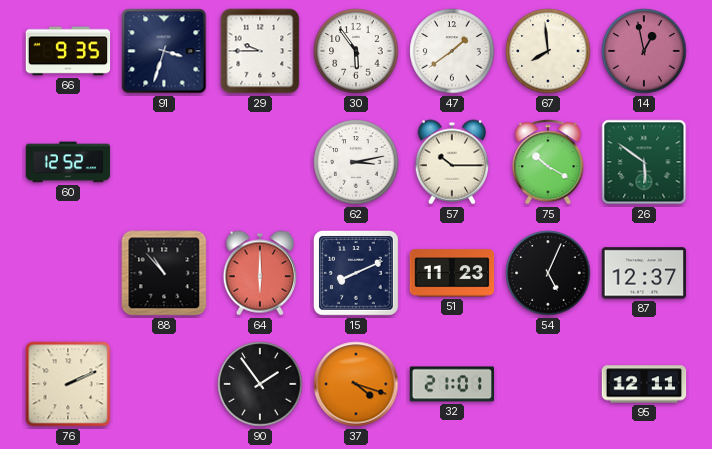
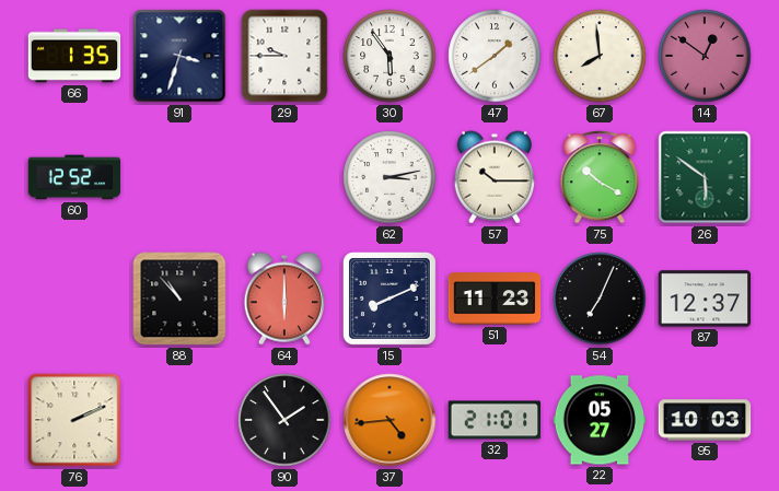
66: 9:35 -> 1:35
14: 12:58 -> 12:51
54: 5:04 -> 7:04
37: 4:18 -> 4:44
22: none -> 05:27
95: 12:11 -> 10:03
